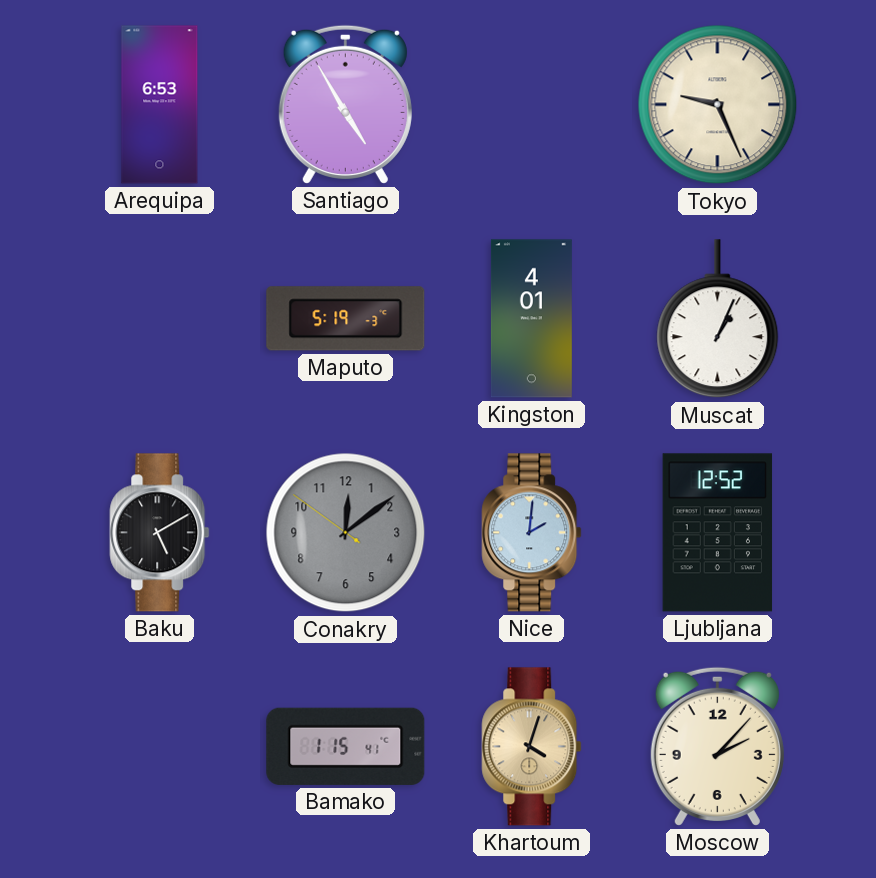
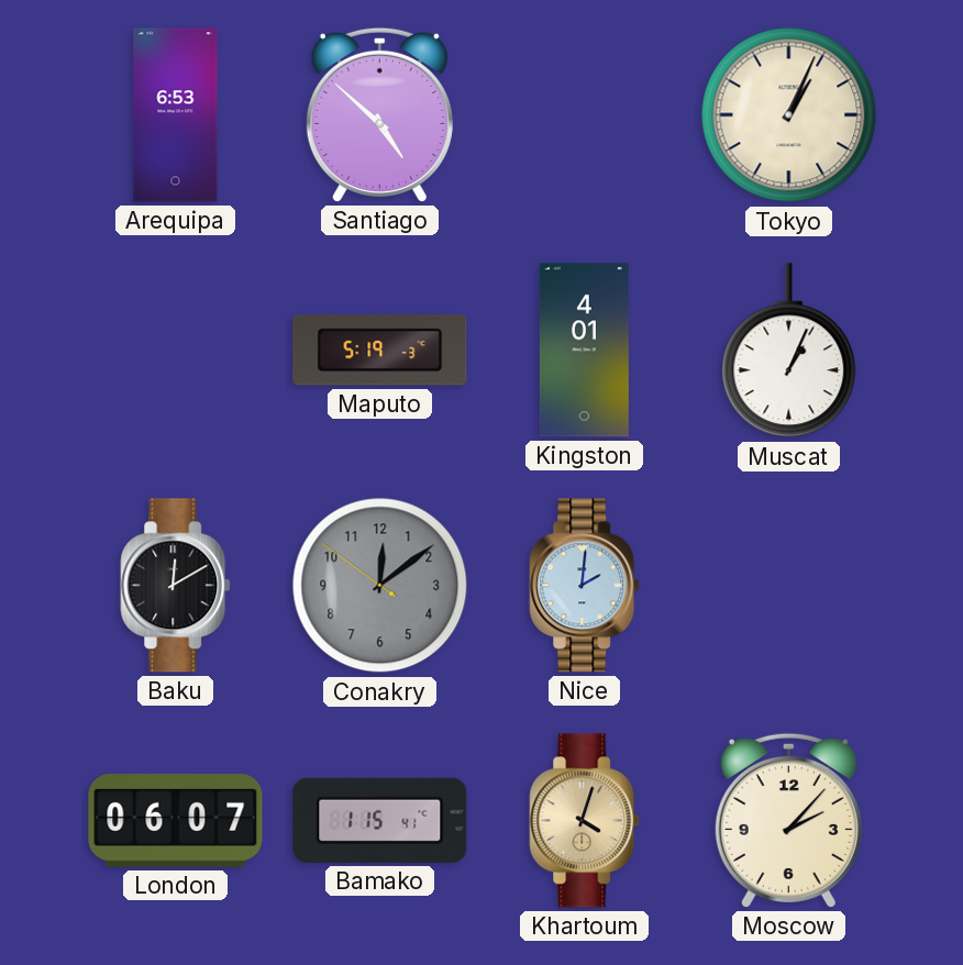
Santiago: 4:55 -> 4:52
Tokyo: 9:26 -> 1:04
Baku: 5:10 -> 12:10
Ljubljana: 12:52 -> none
London: none -> 06:07
